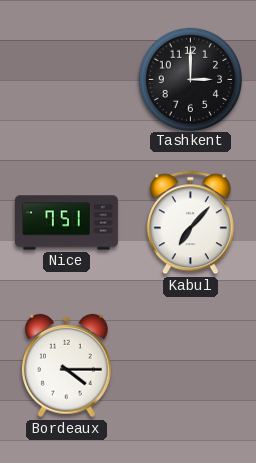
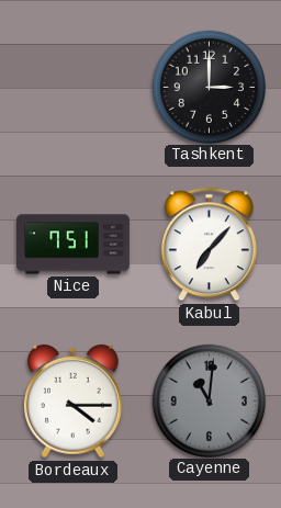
Cayenne: none -> 11:01
